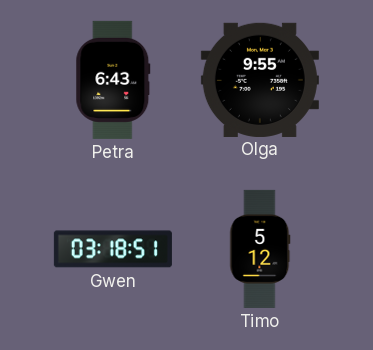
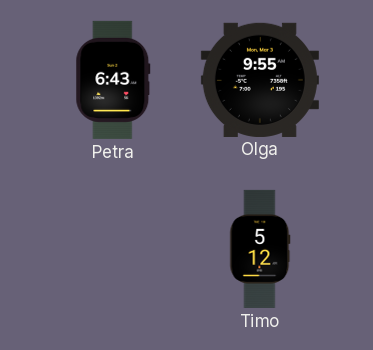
Gwen: 03:18 -> none
